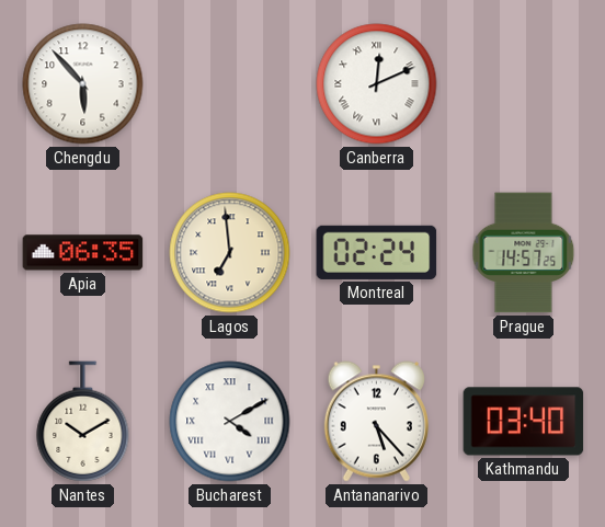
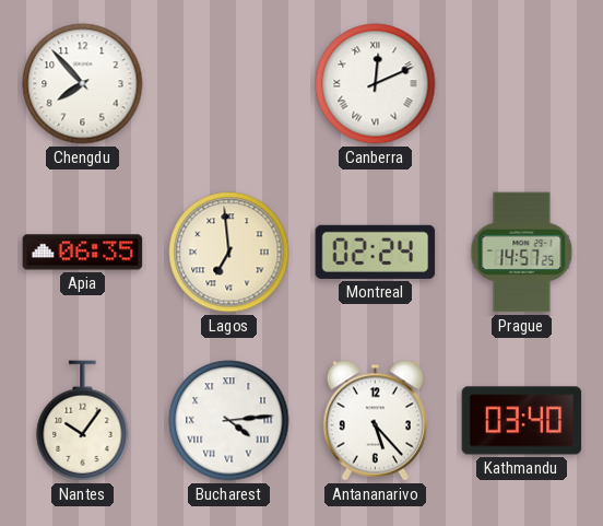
Chengdu: 5:53 -> 7:53
Nantes: 10:10 -> 10:06
Bucharest: 4:10 -> 4:14
